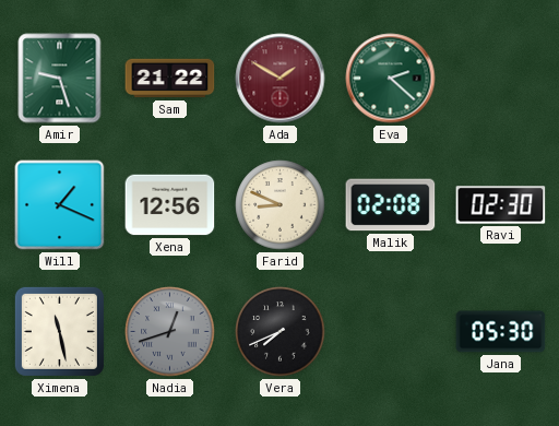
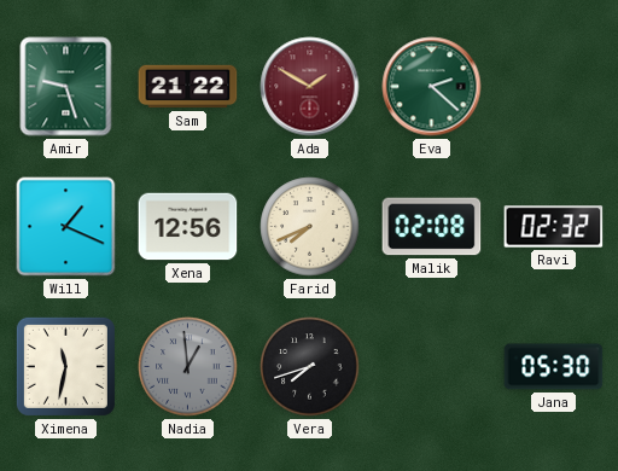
Farid: 8:49 -> 7:41
Ravi: 02:30 -> 02:32
Ximena: 11:28 -> 11:32
Nadia: 12:42 -> 12:59
Vera: 7:41 -> 7:42
